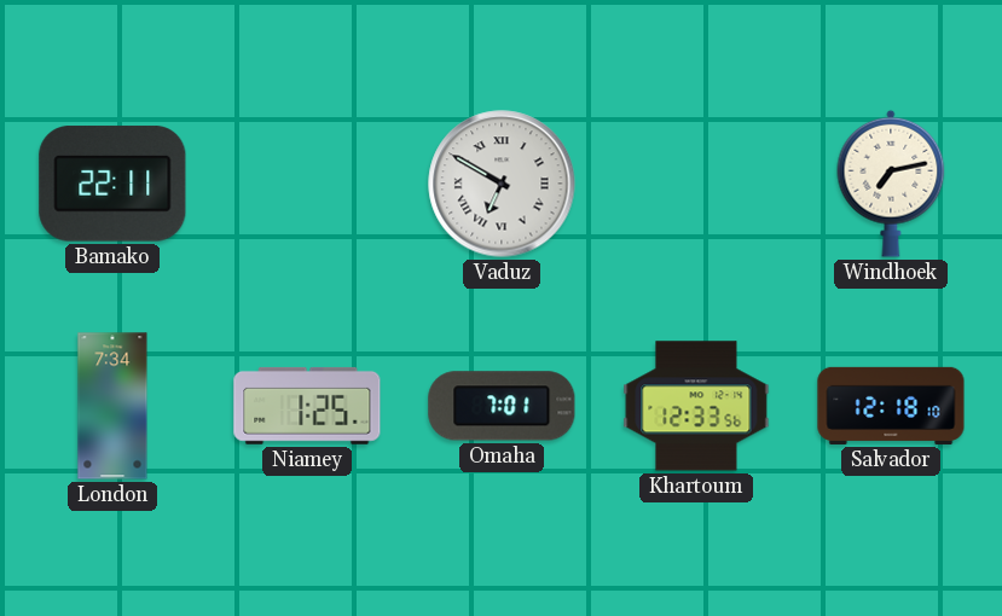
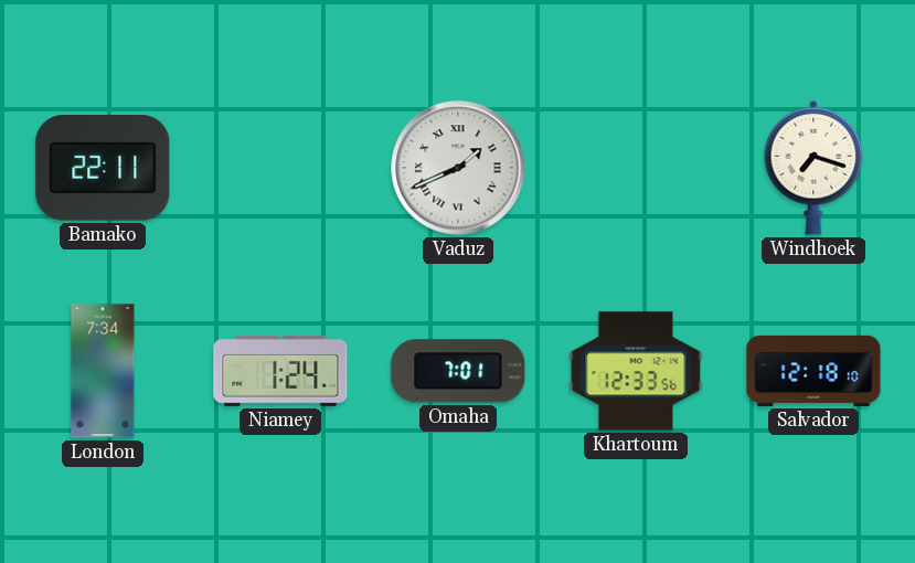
Vaduz: 6:50 -> 1:41
Windhoek: 7:13 -> 7:18
Niamey: 1:25 -> 1:24
